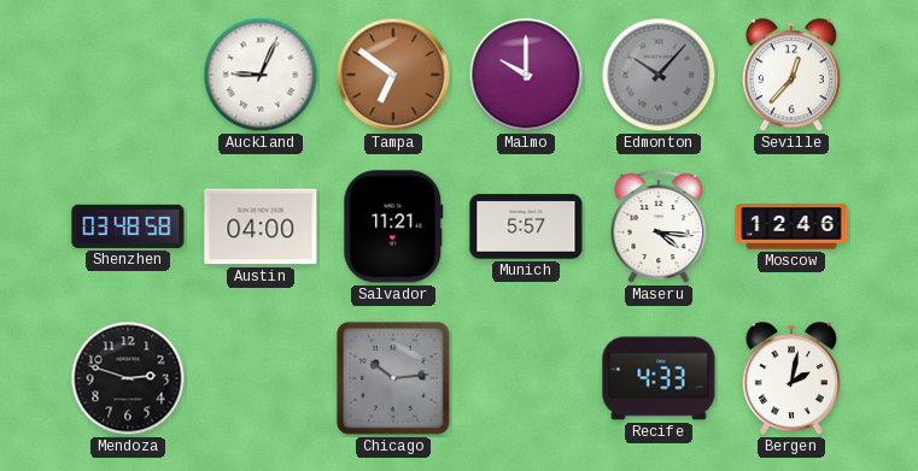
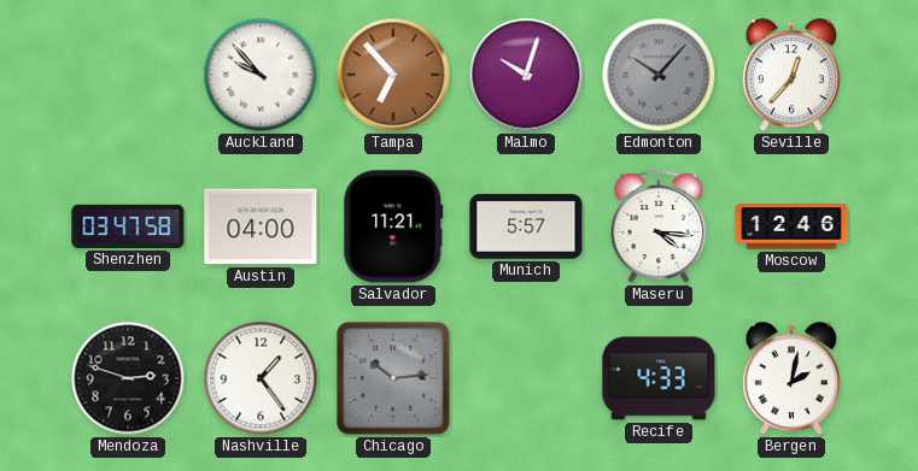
Auckland: 9:04 -> 9:53
Tampa: 6:51 -> 6:53
Malmo: 10:00 -> 10:03
Shenzhen: 03:48 -> 03:47
Nashville: none -> 1:24
